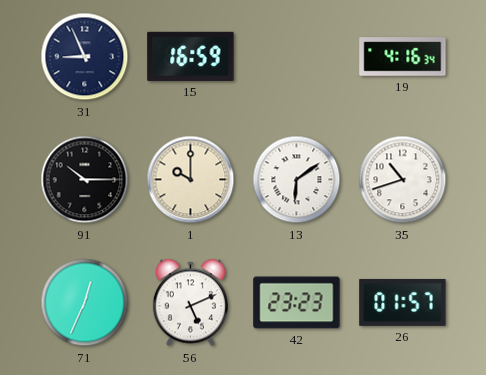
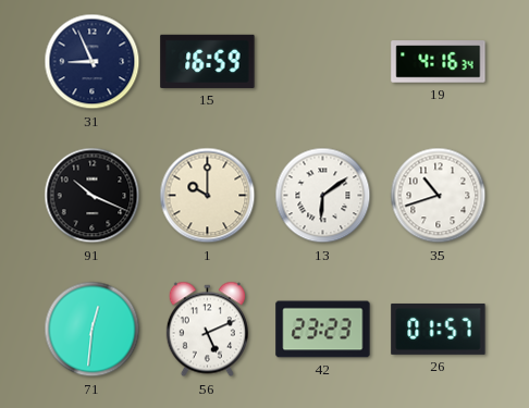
91: 10:15 -> 10:19
71: 12:34 -> 12:31
